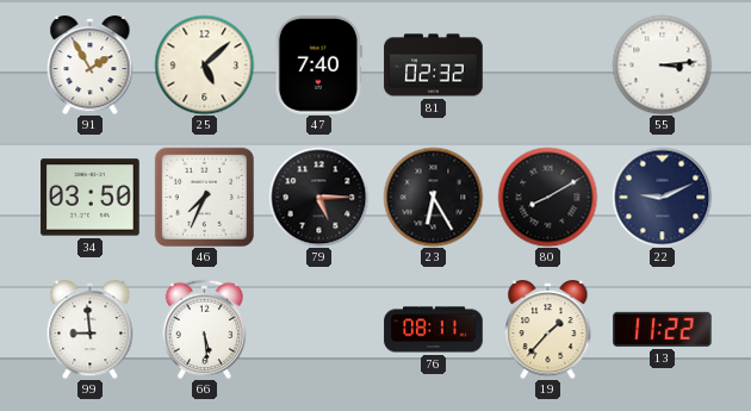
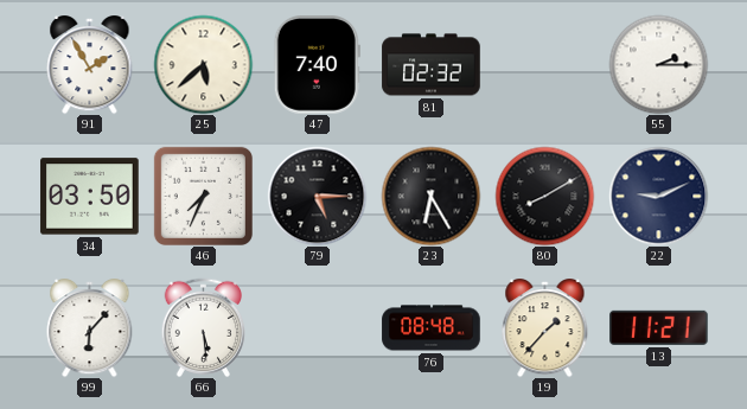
25: 5:08 -> 5:38
55: 3:14 -> 2:15
99: 8:59 -> 6:07
76: 08:11 -> 08:48
13: 11:22 -> 11:21
